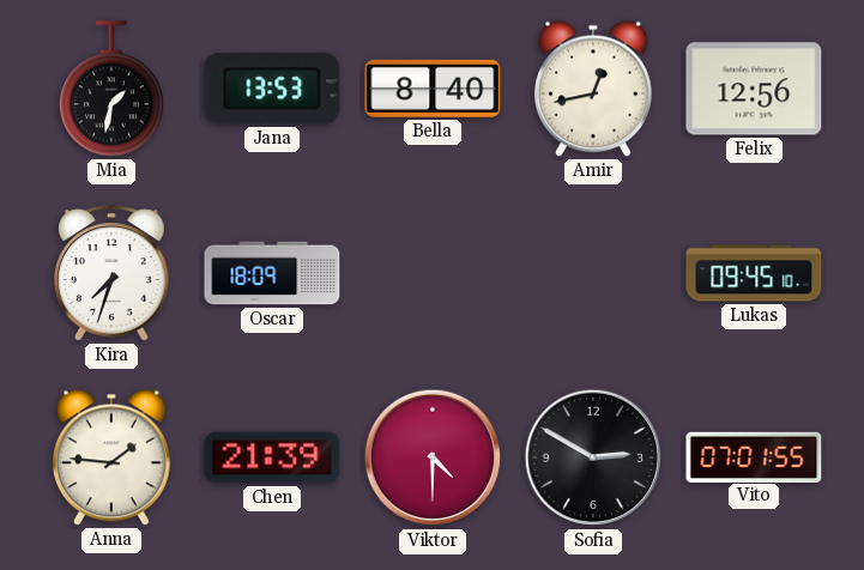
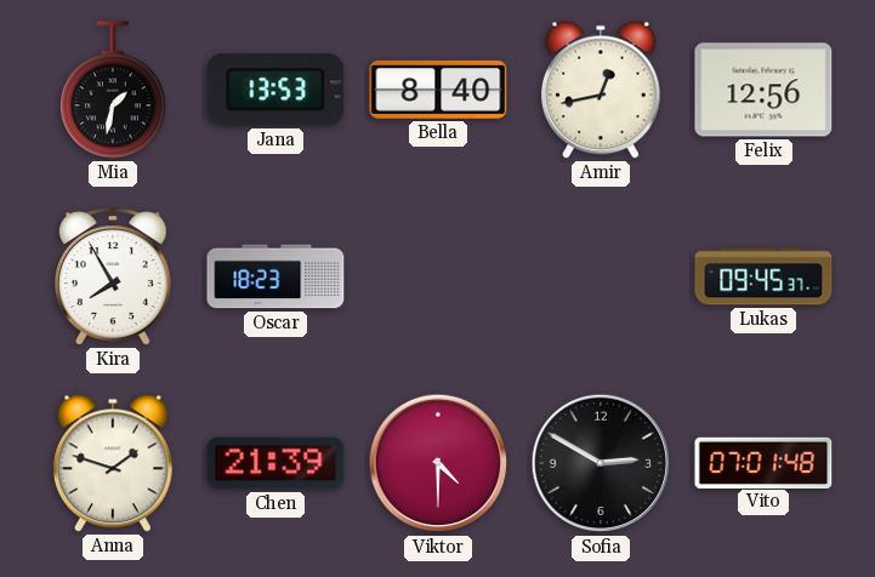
Kira: 7:33 -> 7:55
Oscar: 18:09 -> 18:23
Lukas: 09:45:10 -> 09:45:37
Anna: 1:46 -> 1:48
Vito: 07:01:55 -> 07:01:48
